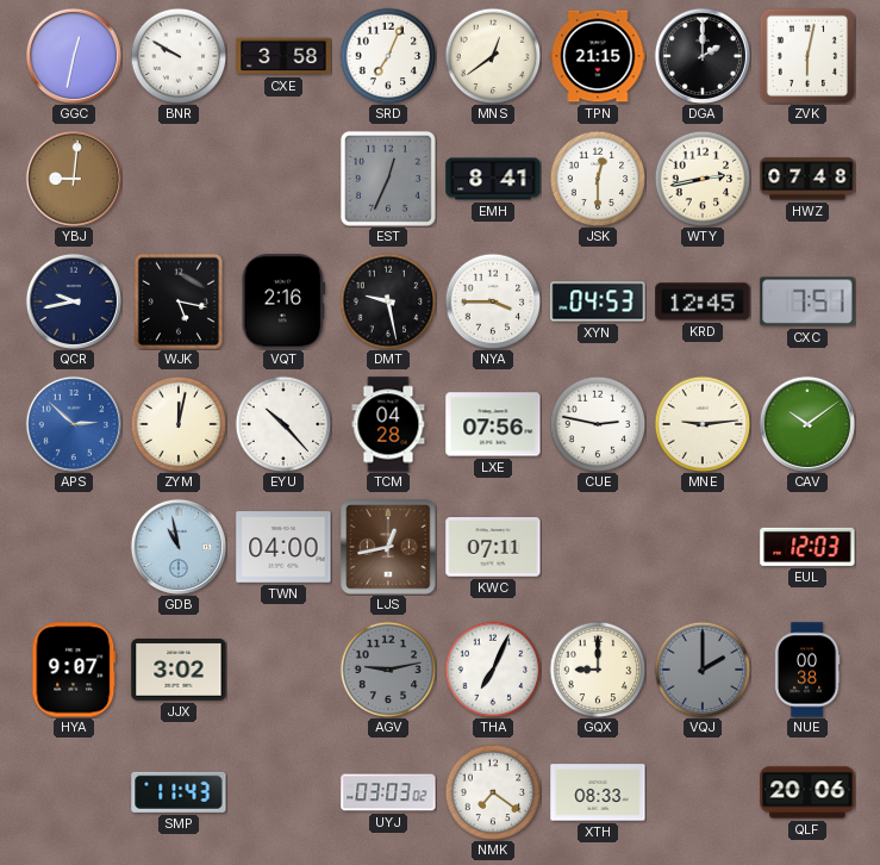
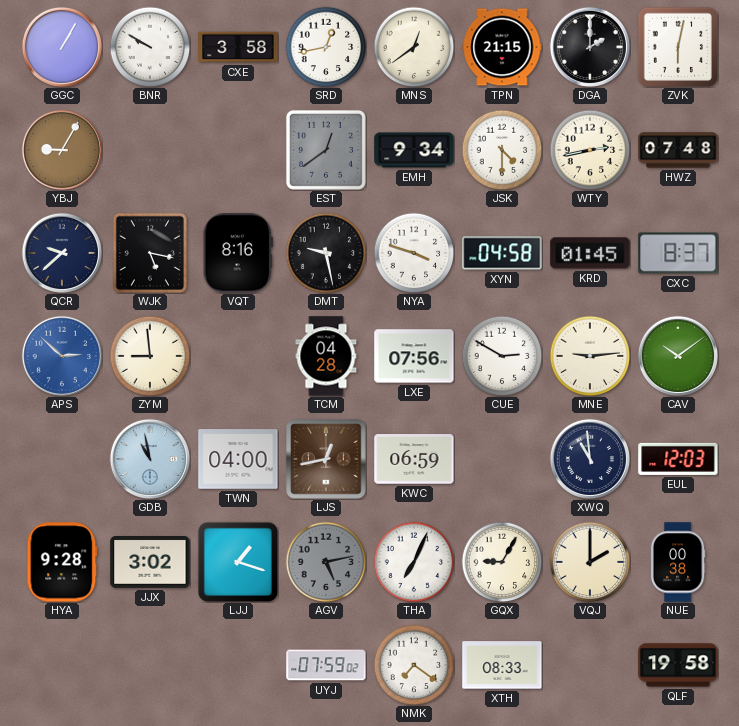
GGC: 12:32 -> 1:05
SRD: 7:04 -> 12:43
YBJ: 9:01 -> 9:05
EST: 12:34 -> 12:39
EMH: 8:41 -> 9:34
JSK: 12:30 -> 4:30
QCR: 9:43 -> 9:38
VQT: 2:16 -> 8:16
NYA: 3:45 -> 3:48
XYN: 04:53 -> 04:58
KRD: 12:45 -> 01:45
CXC: 7:51 -> 8:37
ZYM: 12:02 -> 8:59
EYU: 10:23 -> none
CUE: 2:47 -> 2:50
KWC: 07:11 -> 06:59
XWQ: none -> 10:59
HYA: 9:07 -> 9:28
LJJ: none -> 1:18
AGV: 9:13 -> 5:13
GQX: 9:00 -> 9:05
VQJ dial: grey -> cream
SMP: 11:43 -> none
UYJ: 03:03 -> 07:59
QLF: 20:06 -> 19:58
